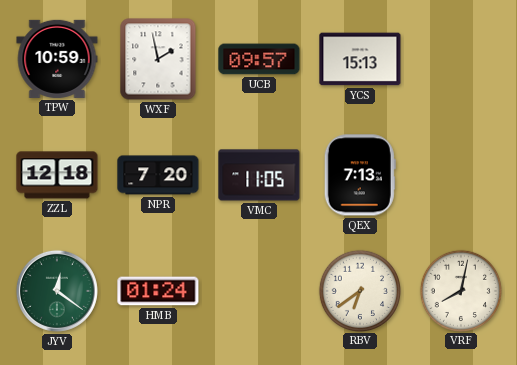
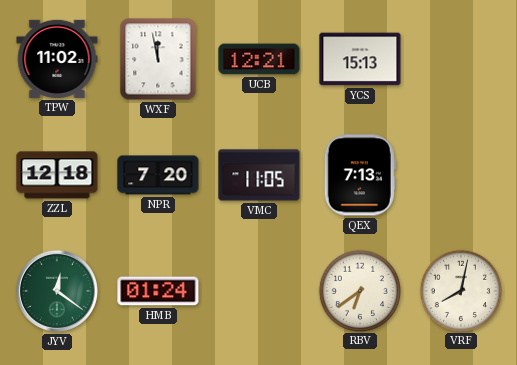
TPW: 10:59 -> 11:02
WXF: 1:58 -> 11:58
UCB: 09:57 -> 12:21
